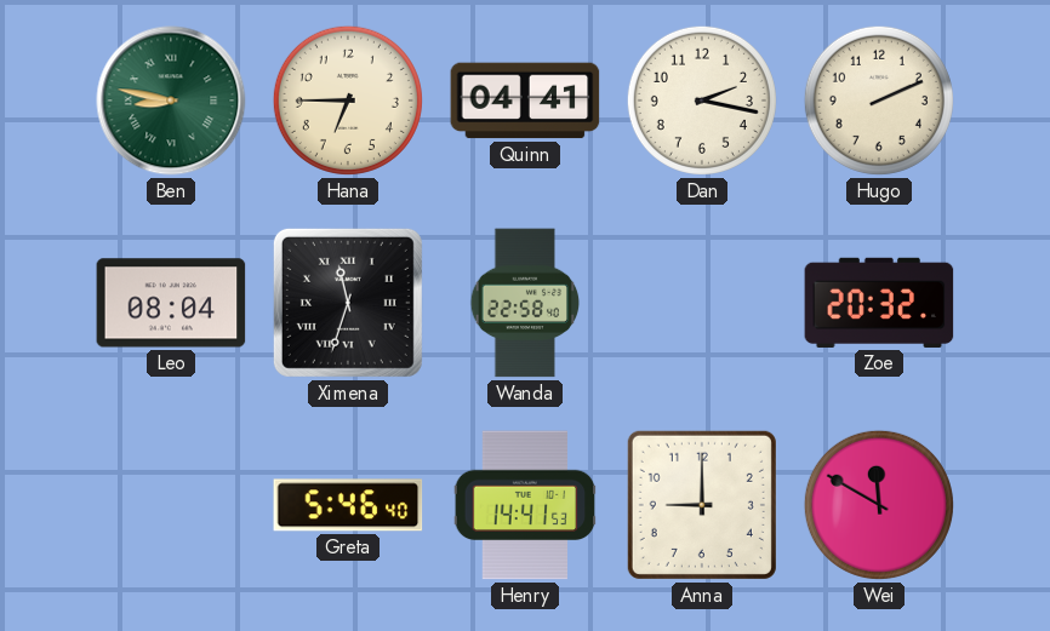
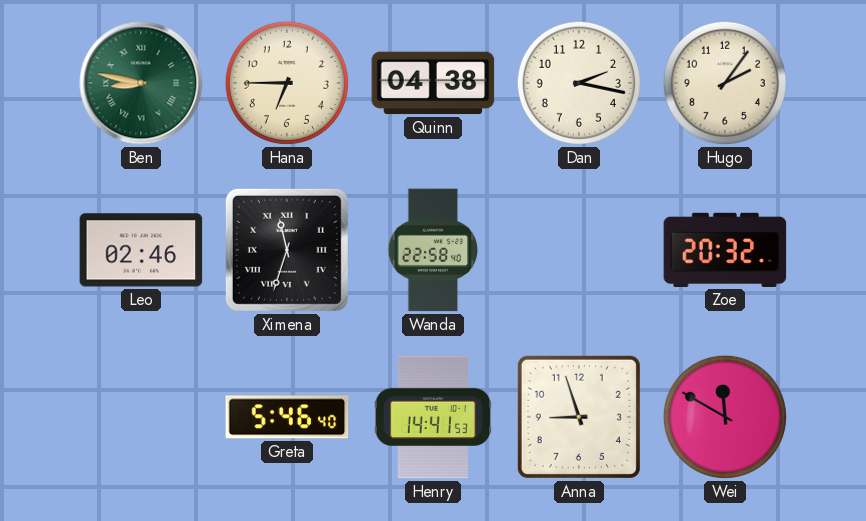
Quinn: 04:41 -> 04:38
Hugo: 2:11 -> 2:06
Leo: 08:04 -> 02:46
Anna: 9:00 -> 8:57
